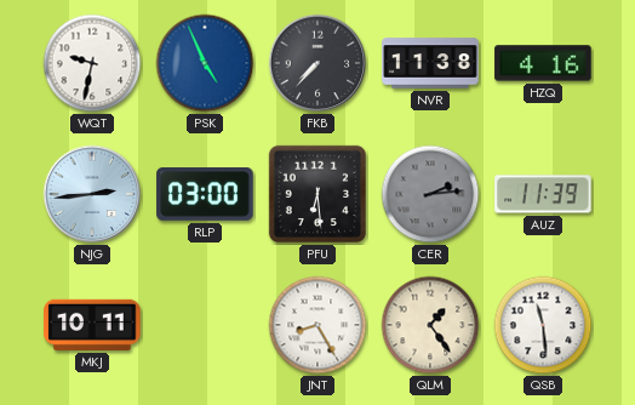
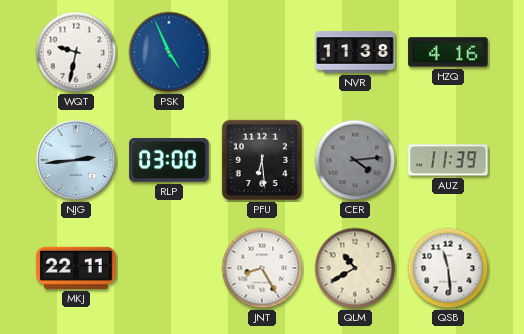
FKB: 7:37 -> none
CER: 2:14 -> 4:14
MKJ: 10:11 -> 22:11
QLM: 1:24 -> 10:40
